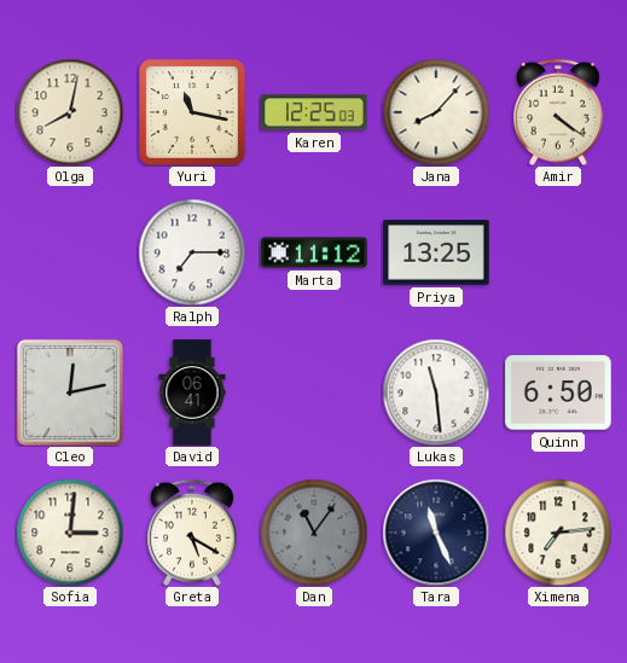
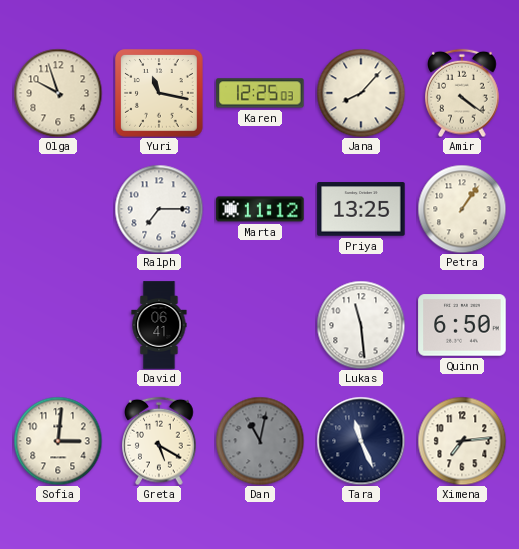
Olga: 8:02 -> 9:57
Petra: none -> 1:06
Cleo: 12:13 -> none
Dan: 11:06 -> 11:02
